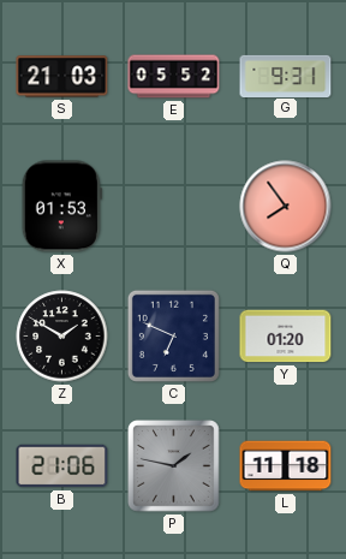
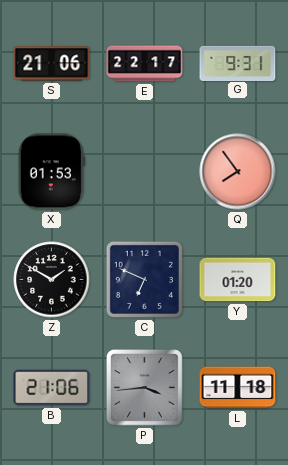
S: 21:03 -> 21:06
E: 05:52 -> 22:17
P: 1:47 -> 3:44
